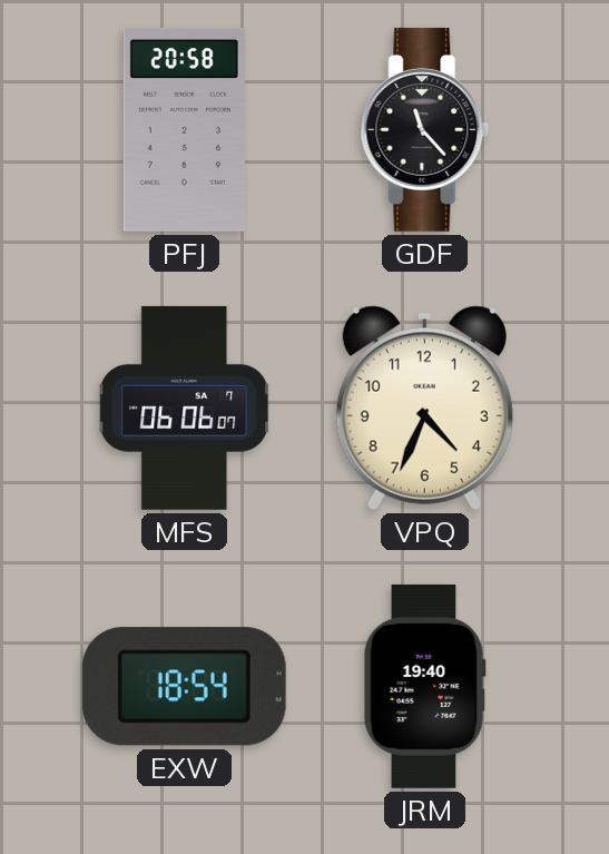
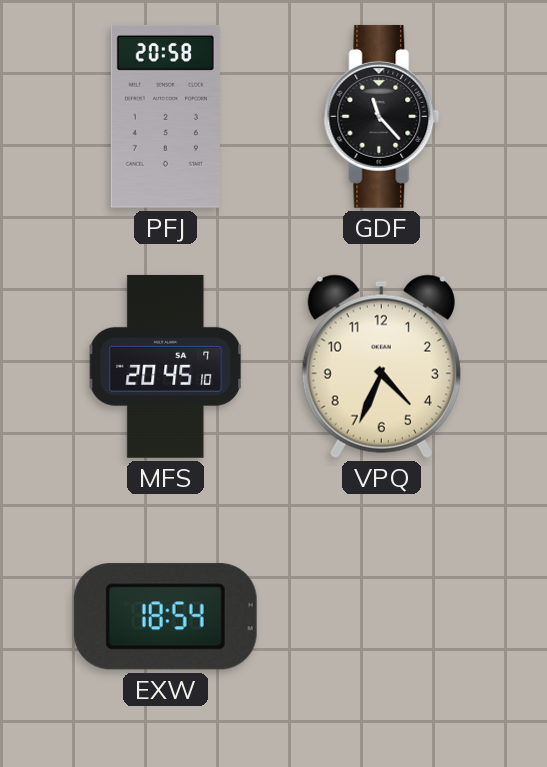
MFS: 06:06 -> 20:45
JRM: 19:40 -> none
